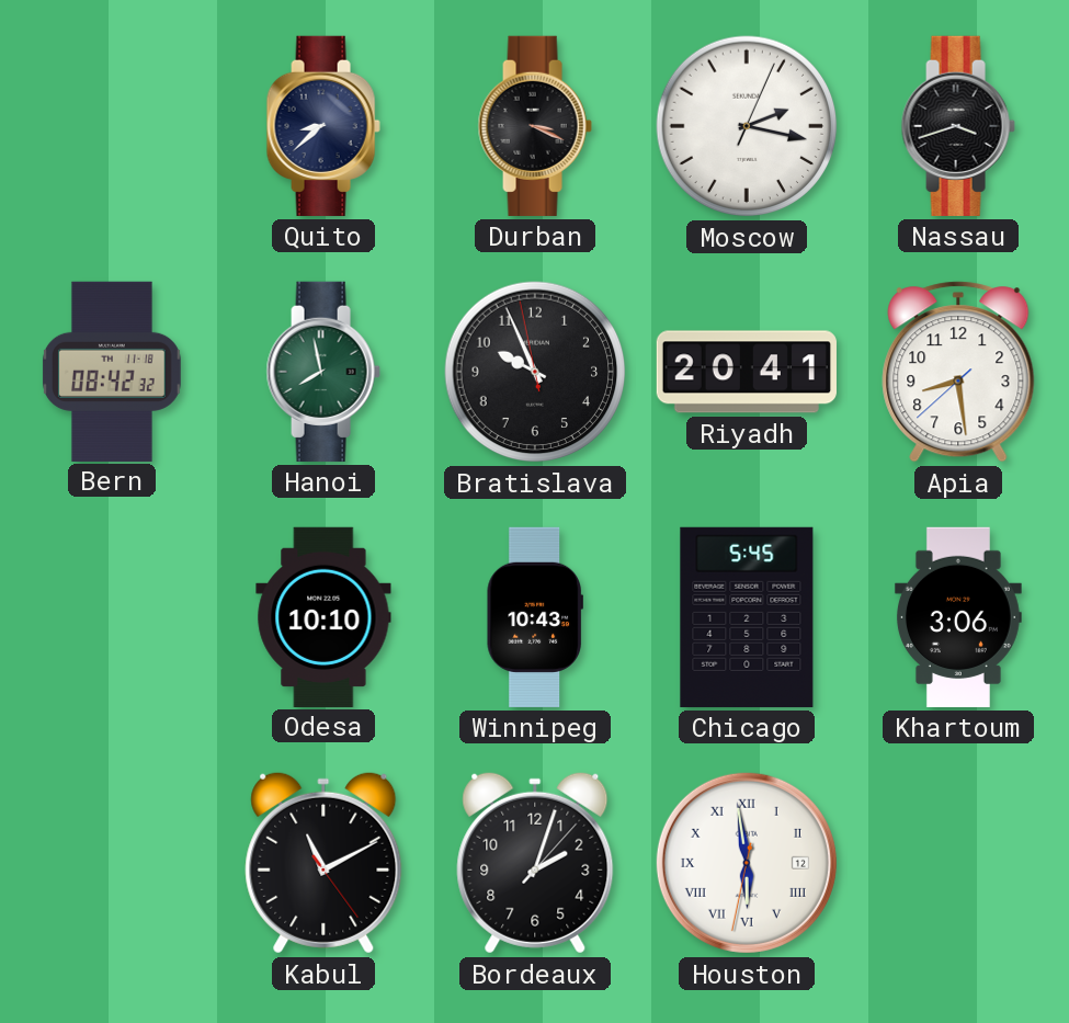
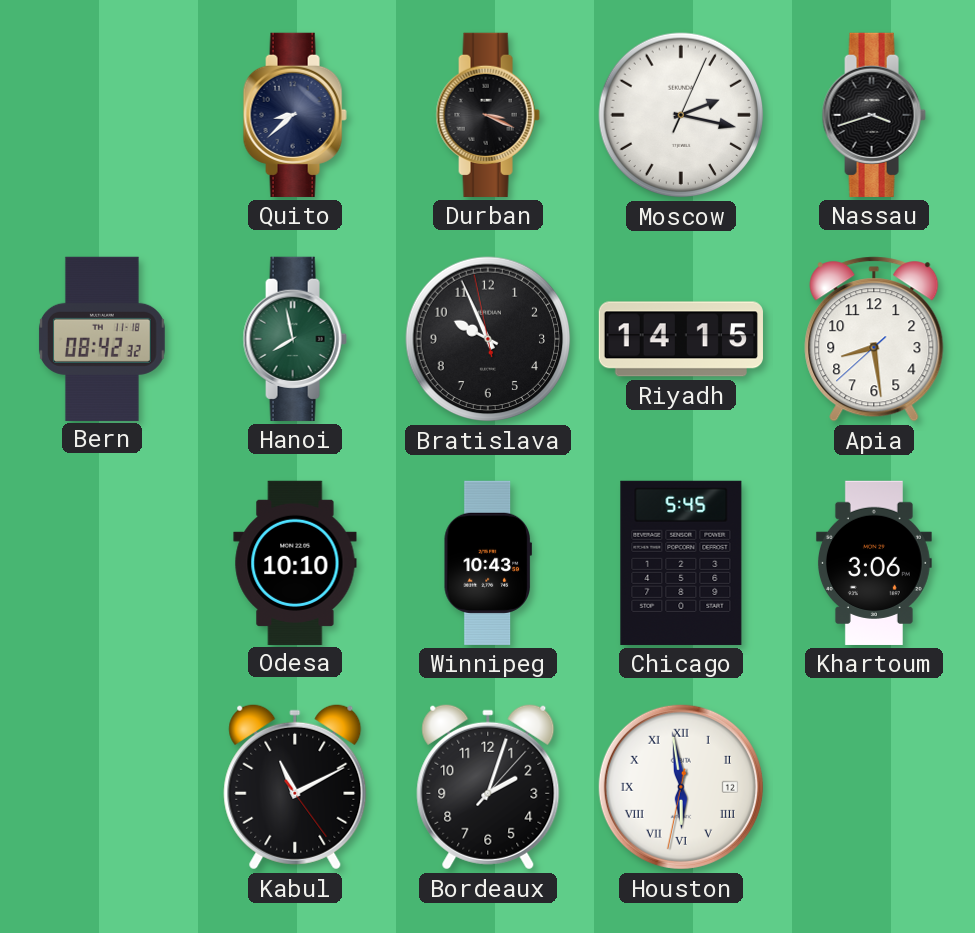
Riyadh: 20:41 -> 14:15
